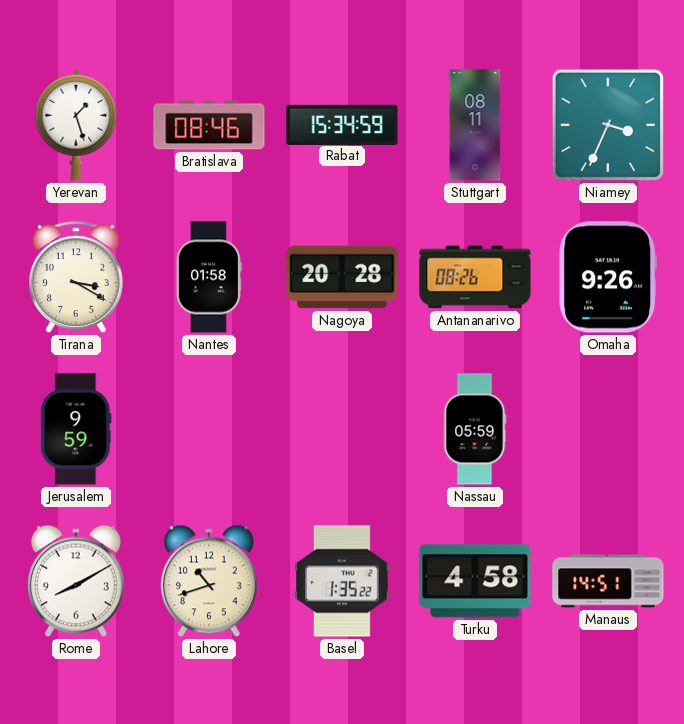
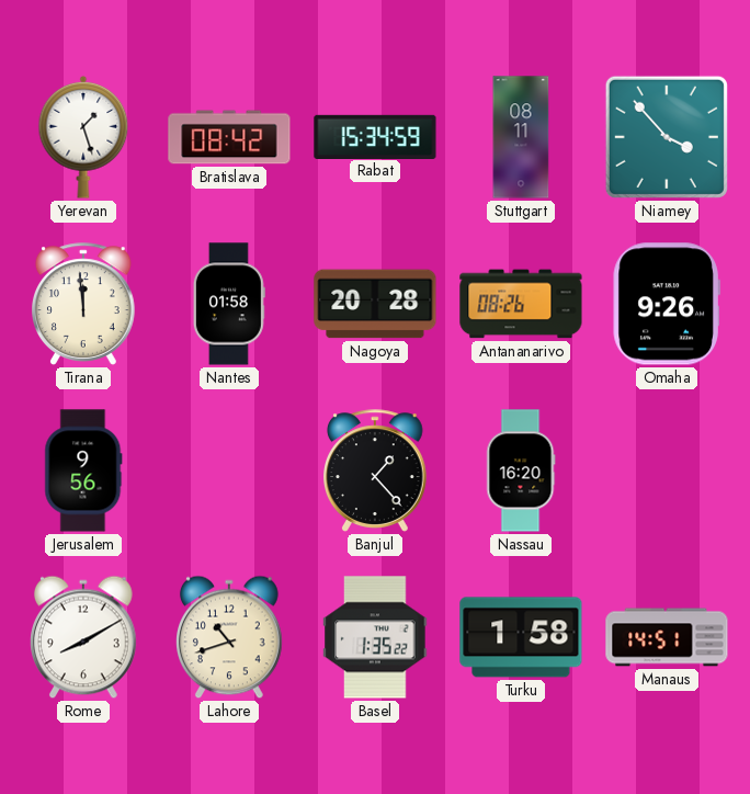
Bratislava: 08:46 -> 08:42
Niamey: 3:34 -> 3:53
Tirana: 3:20 -> 11:59
Jerusalem: 9:59 -> 9:56
Banjul: none -> 1:23
Nassau: 05:59 -> 16:20
Turku: 4:58 -> 1:58
